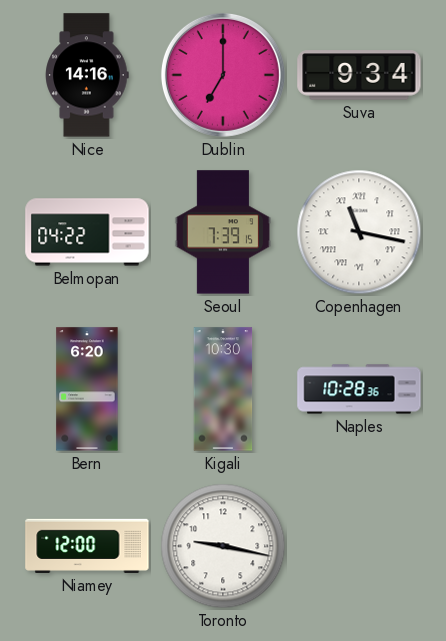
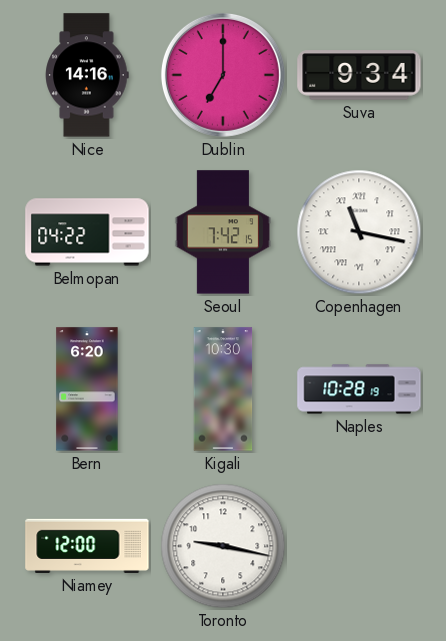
Seoul: 7:39 -> 7:42
Naples: 10:28:36 -> 10:28:19
